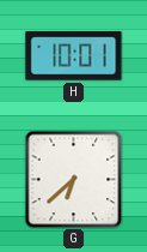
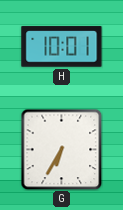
G: 6:38 -> 6:35
